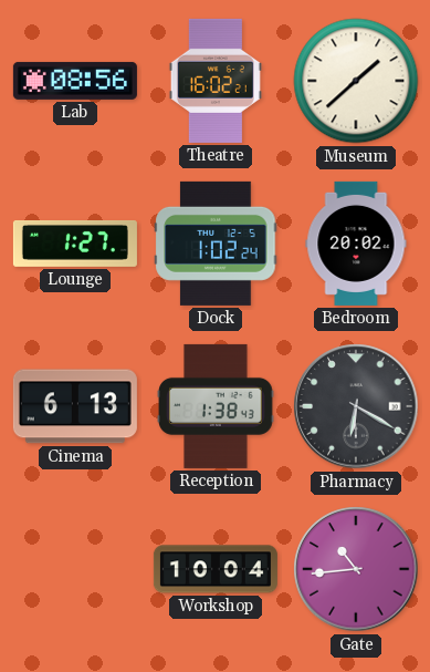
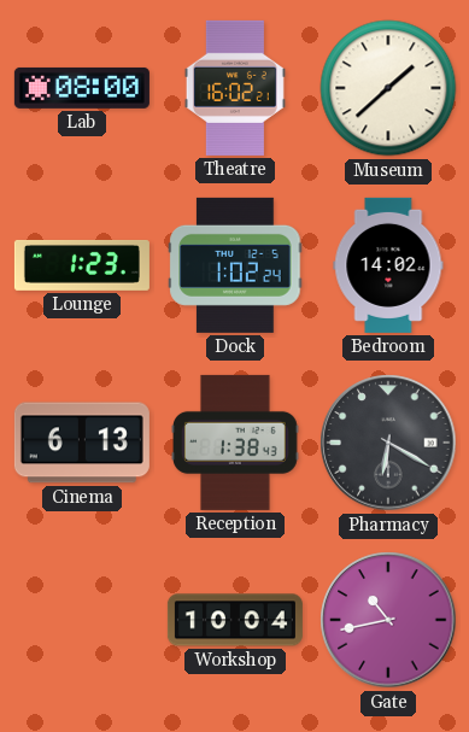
Lab: 08:56 -> 08:00
Lounge: 1:27 -> 1:23
Bedroom: 20:02 -> 14:02
Gate: 10:44 -> 10:43
